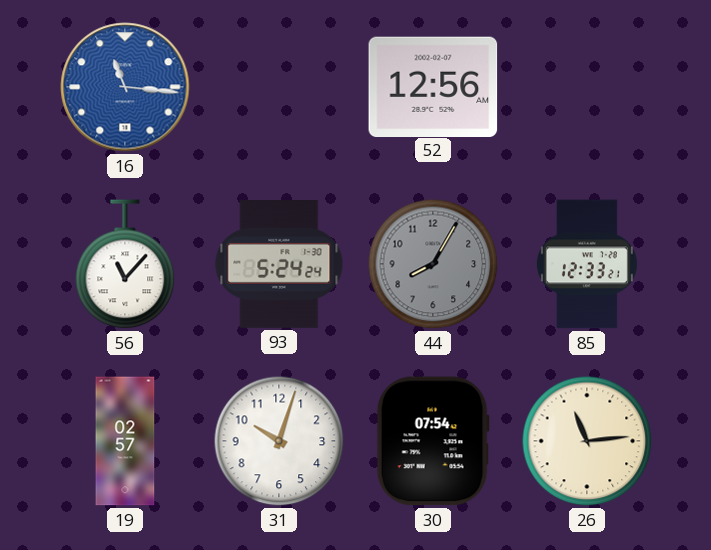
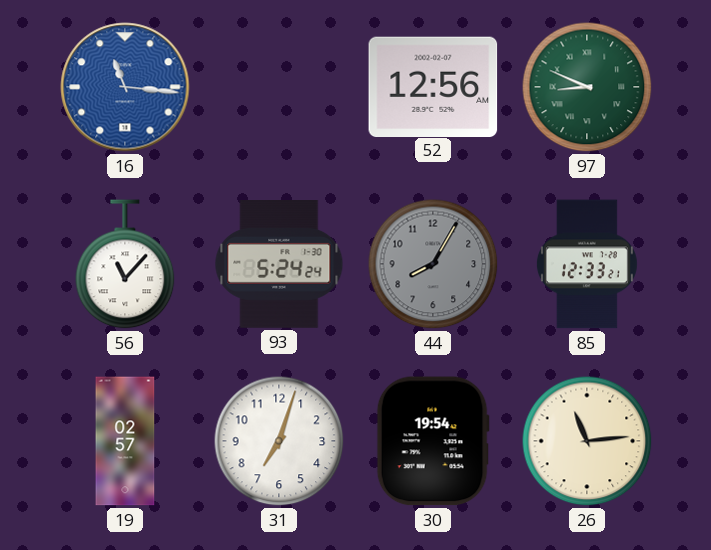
97: none -> 8:49
31: 10:03 -> 7:03
30: 07:54 -> 19:54
